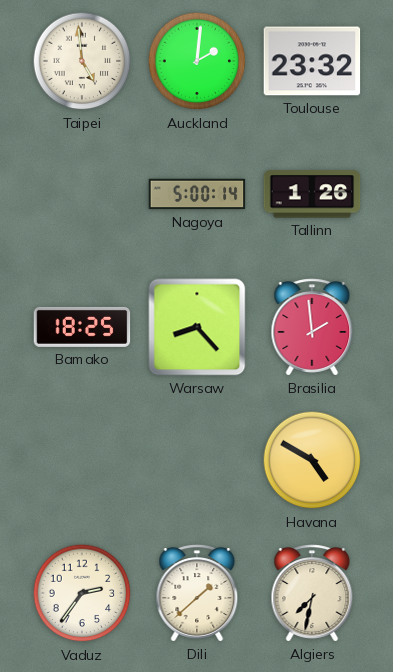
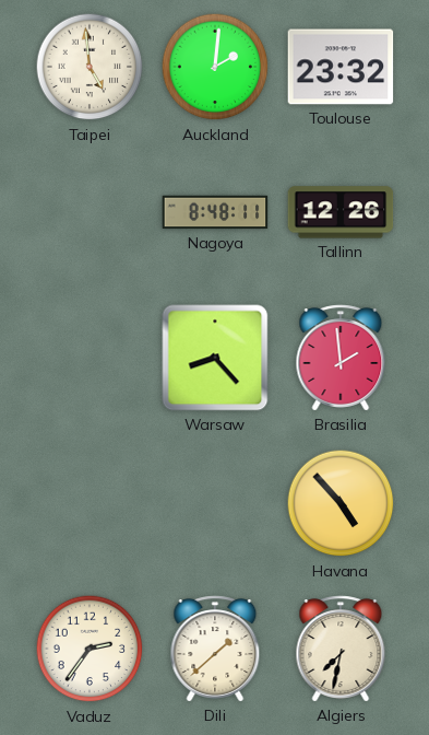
Nagoya: 5:00 -> 8:48
Tallinn: 1:26 -> 12:26
Bamako: 18:25 -> none
Havana: 4:50 -> 4:53
